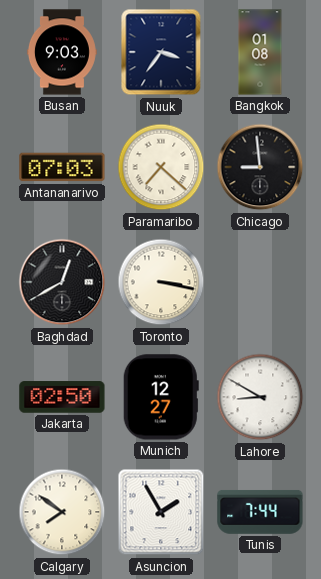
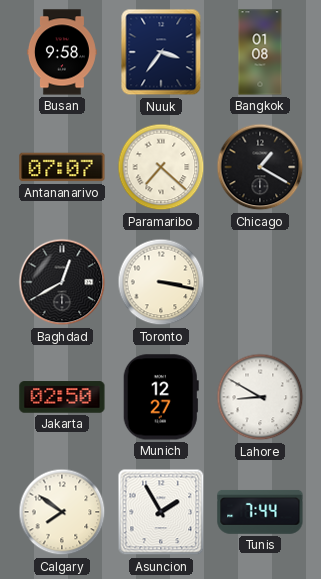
Busan: 9:03 -> 9:58
Antananarivo: 07:03 -> 07:07
Chicago: 8:59 -> 1:20
